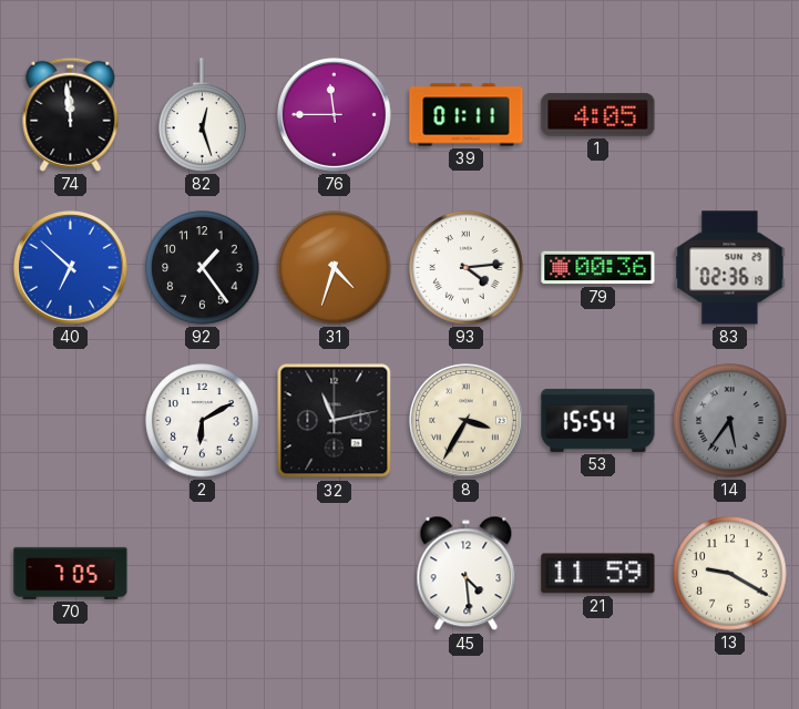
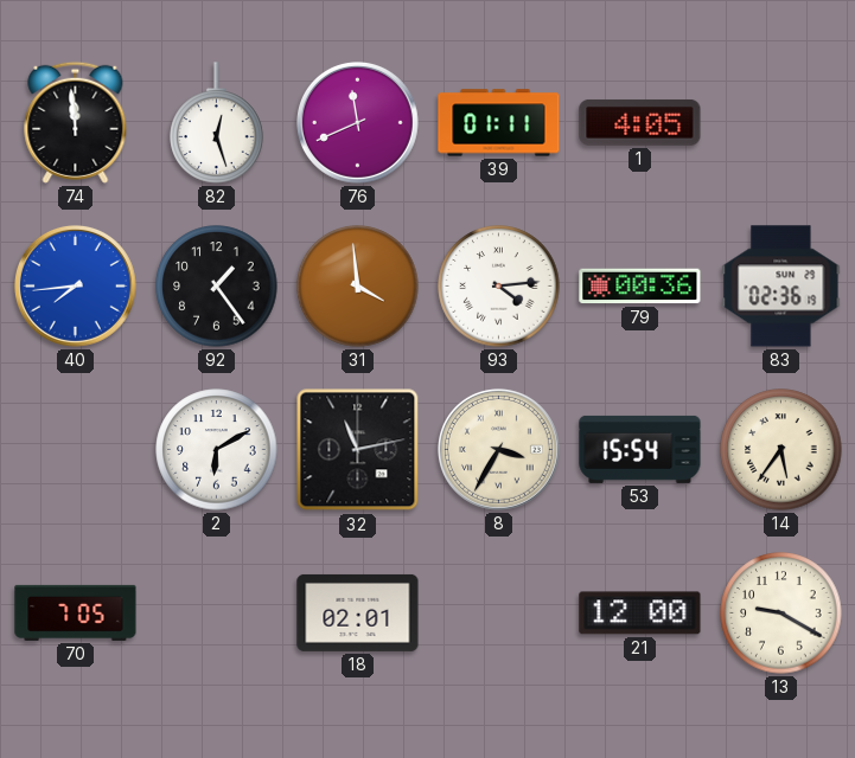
76: 11:45 -> 11:41
40: 6:52 -> 7:44
31: 4:33 -> 3:59
14 dial: grey -> cream
18: none -> 02:01
45: 4:29 -> none
21: 11:59 -> 12:00
